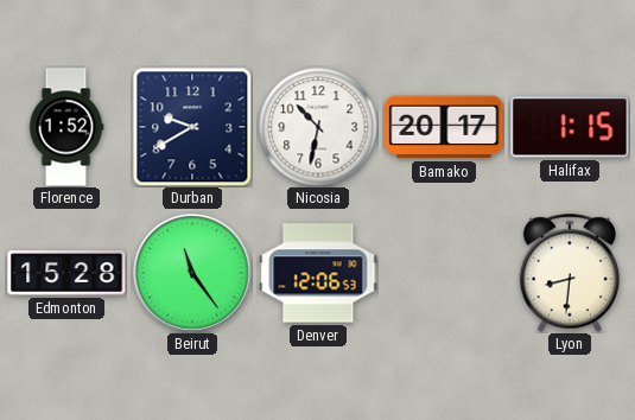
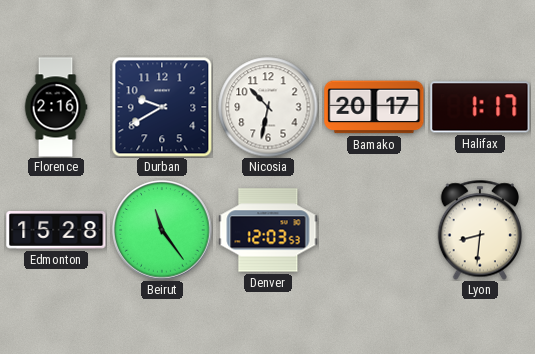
Florence: 1:52 -> 2:16
Halifax: 1:15 -> 1:17
Denver: 12:06 -> 12:03
